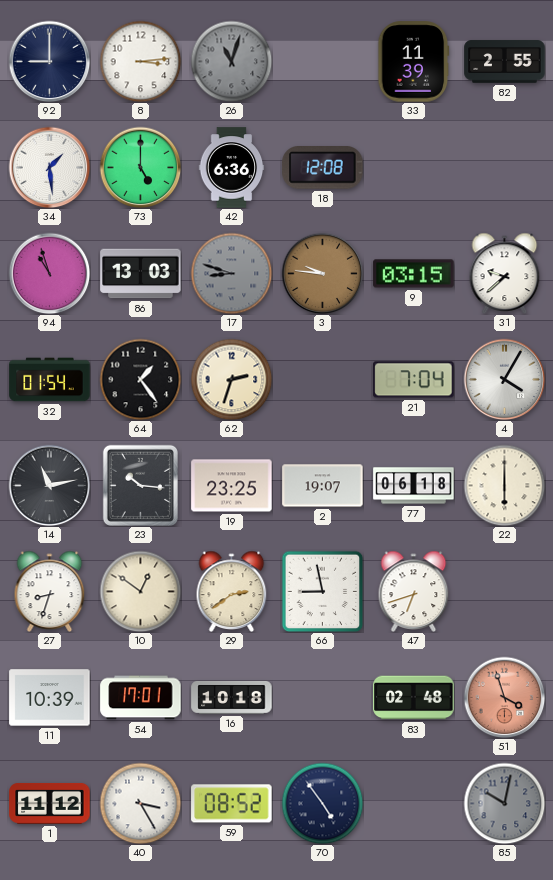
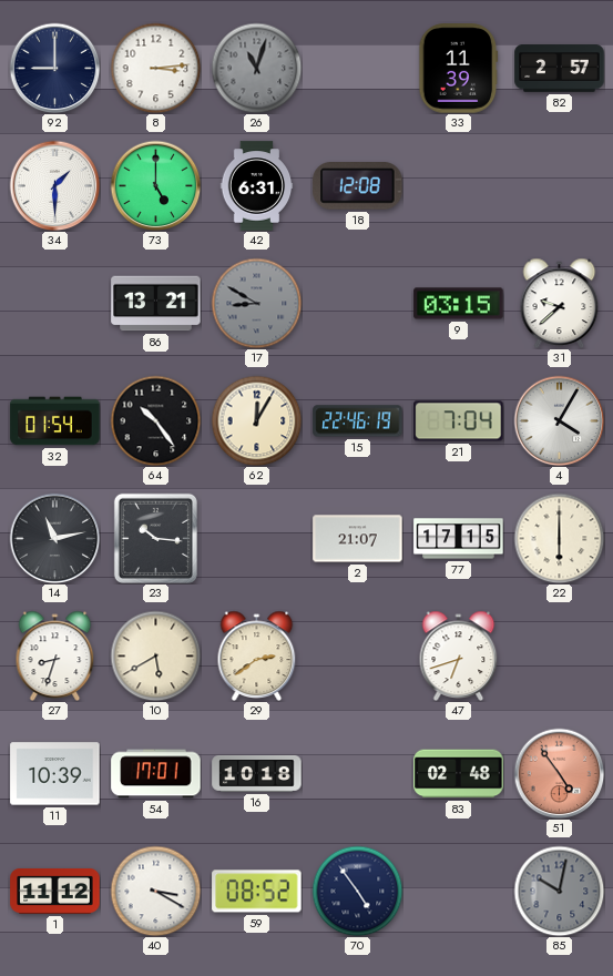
82: 2:55 -> 2:57
34: 1:29 -> 1:30
42: 6:36 -> 6:31
94: 10:57 -> none
86: 13:03 -> 13:21
17: 8:48 -> 8:50
3: 9:46 -> none
64: 1:24 -> 10:24
62: 2:33 -> 12:05
15: none -> 22:46
19: 23:25 -> none
2: 19:07 -> 21:07
77: 06:18 -> 17:15
10: 12:51 -> 5:40
66: 8:58 -> none
51: 3:57 -> 4:54
40: 3:25 -> 3:20
